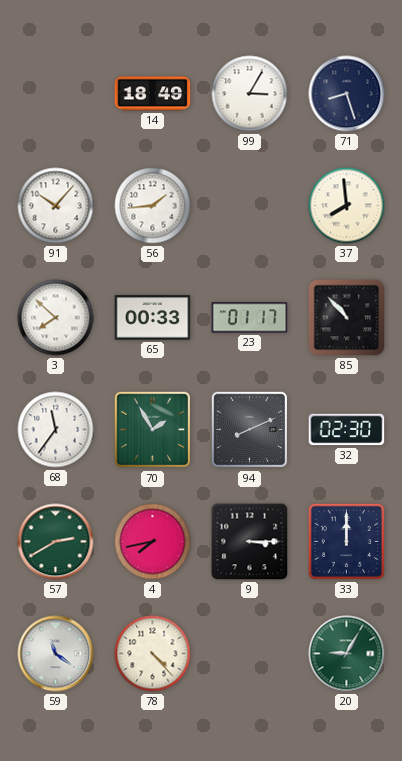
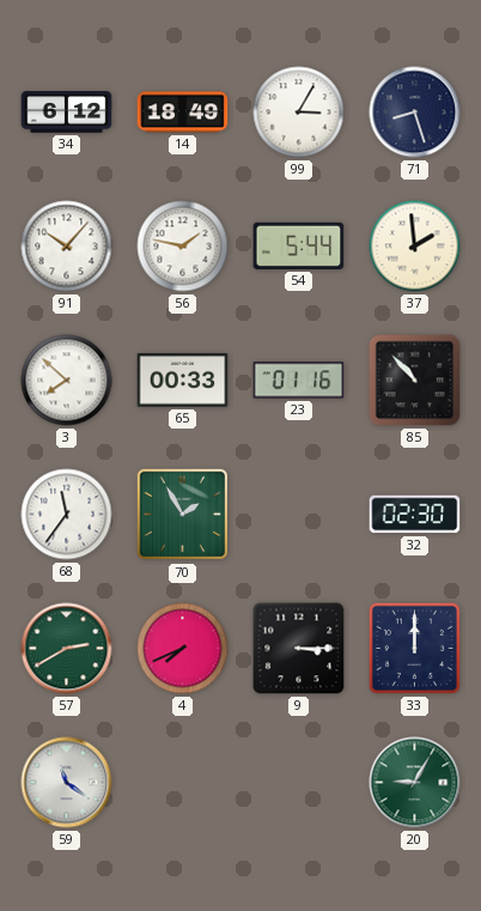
34: none -> 6:12
56: 1:44 -> 1:47
54: none -> 5:44
37: 7:59 -> 1:59
23: 01:17 -> 01:16
94: 8:11 -> none
4: 7:43 -> 7:41
78: 4:23 -> none
